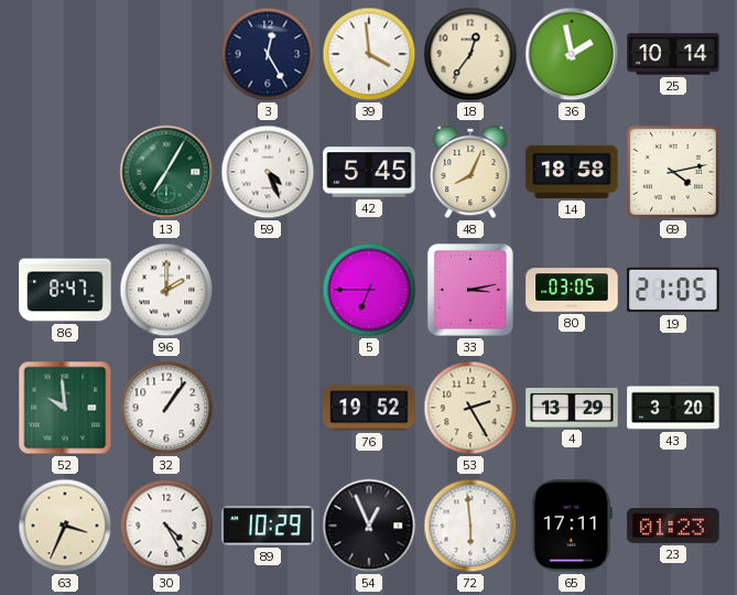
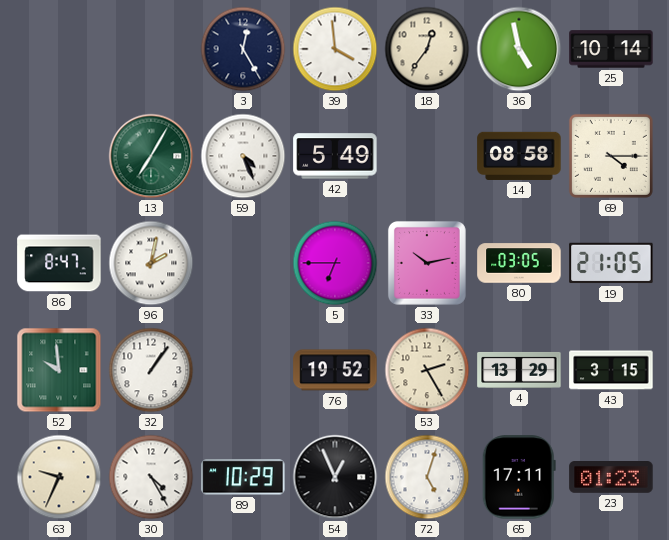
36: 1:58 -> 4:58
42: 5:45 -> 5:49
48: 8:04 -> none
14: 18:58 -> 08:58
69: 4:13 -> 4:15
96: 2:00 -> 2:02
33: 3:13 -> 10:13
43: 3:20 -> 3:15
63: 3:34 -> 9:34
72: 5:59 -> 5:03
